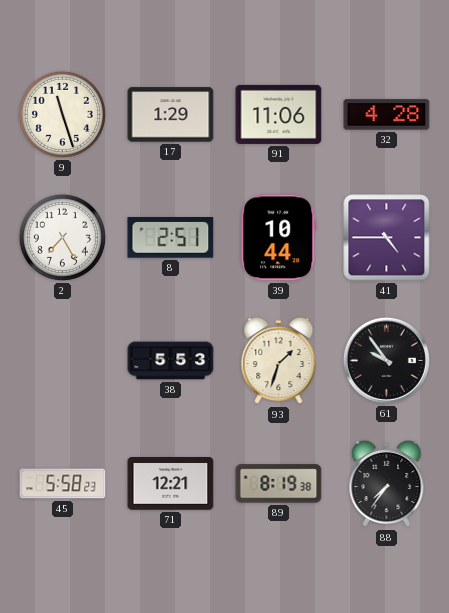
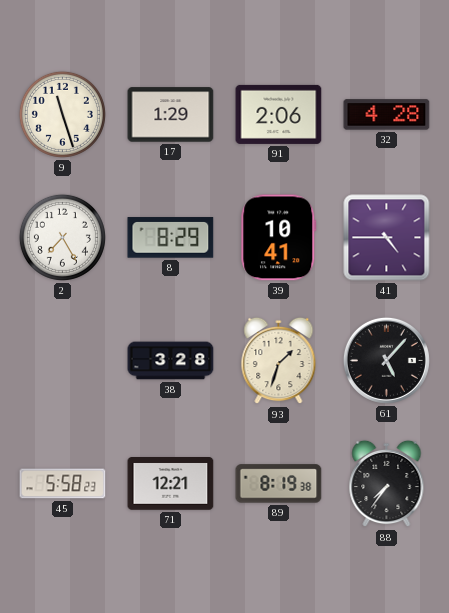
91: 11:06 -> 2:06
8: 2:51 -> 8:29
39: 10:44 -> 10:41
38: 5:53 -> 3:28
61: 9:54 -> 5:07
